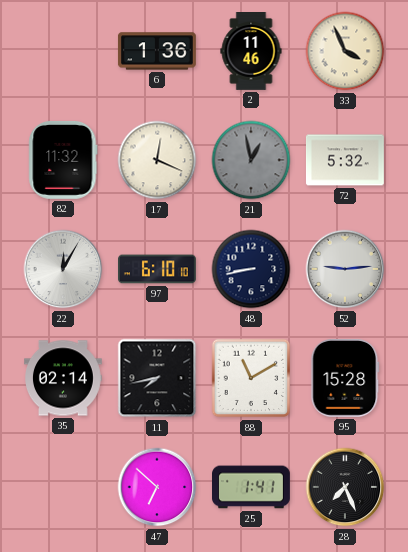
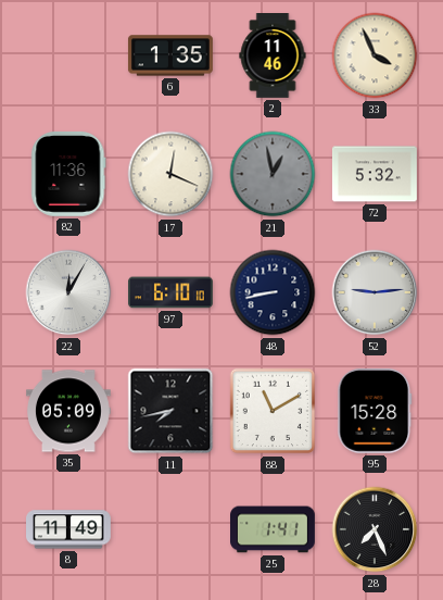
6: 1:36 -> 1:35
82: 11:32 -> 11:36
35: 02:14 -> 05:09
8: none -> 11:49
47: 6:52 -> none
